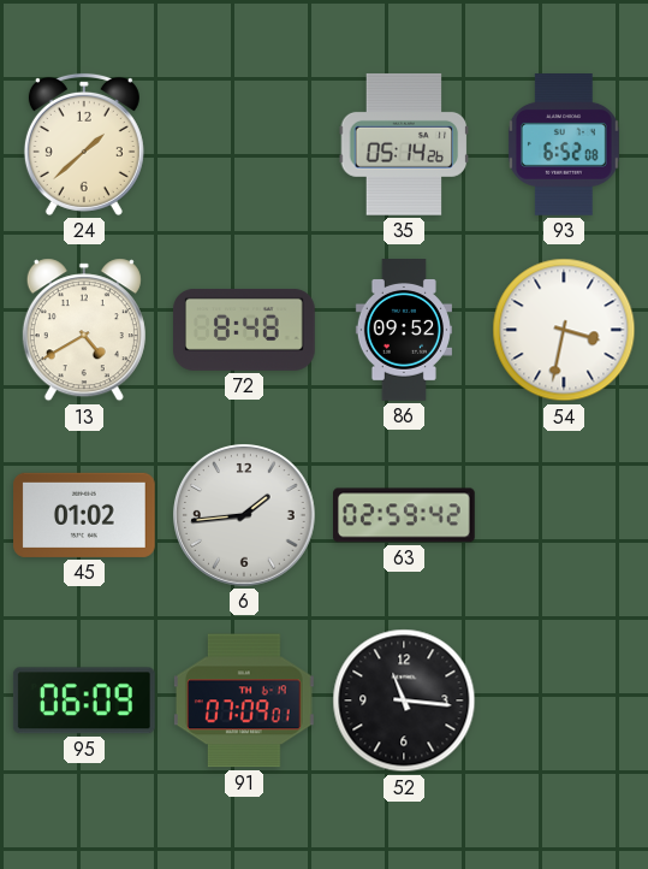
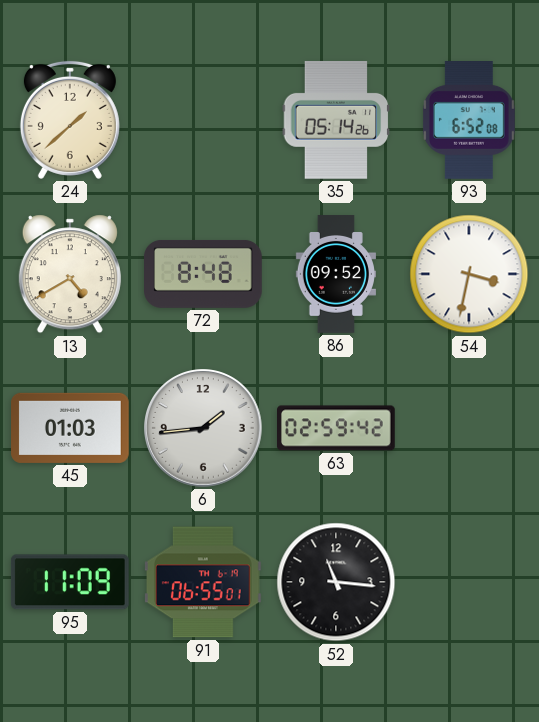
45: 01:02 -> 01:03
95: 06:09 -> 11:09
91: 07:09 -> 06:55
